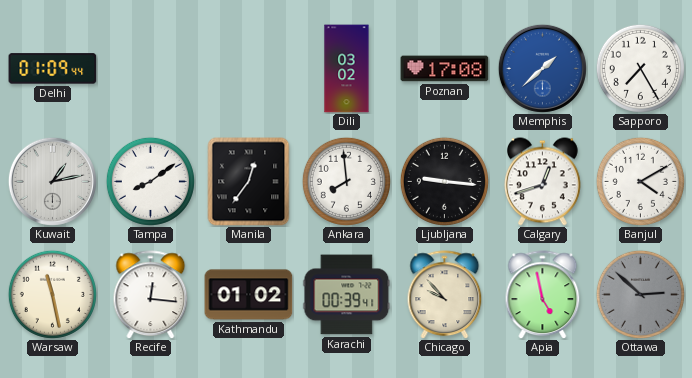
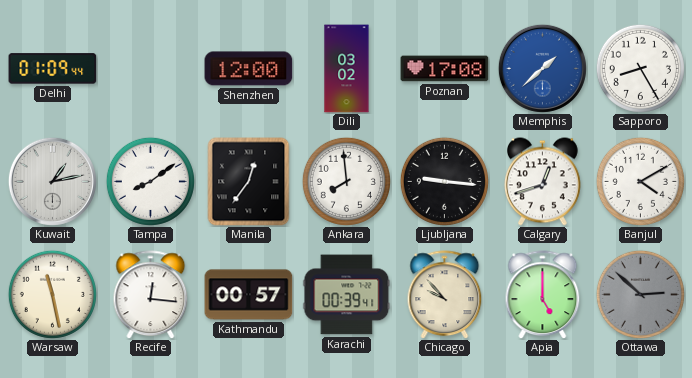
Shenzhen: none -> 12:00
Sapporo: 7:25 -> 8:25
Kathmandu: 01:02 -> 00:57
Apia: 4:58 -> 5:00
